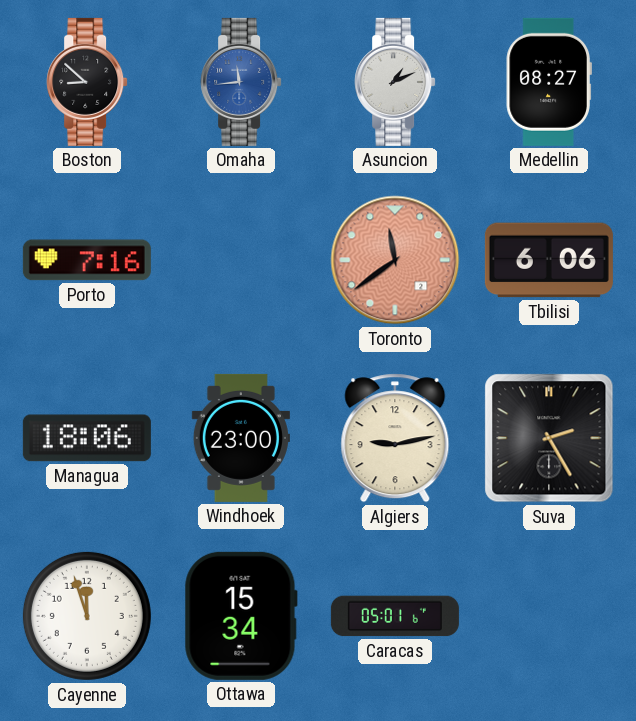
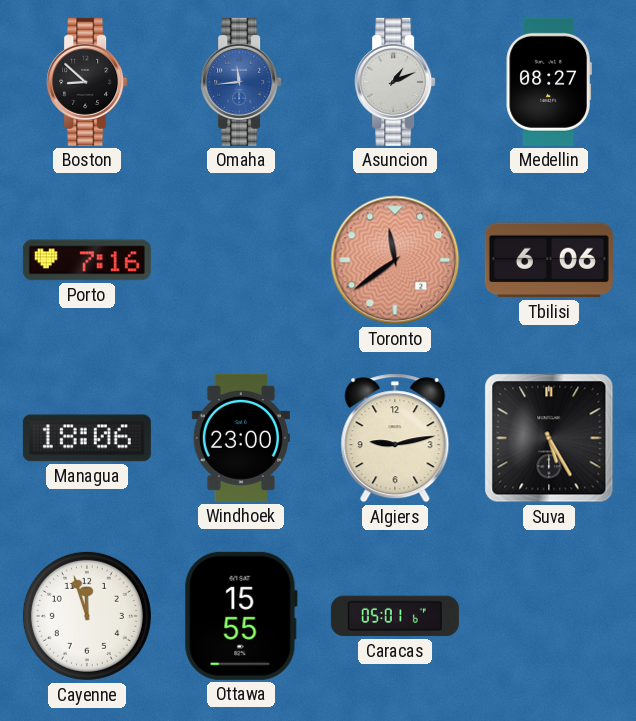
Suva: 2:25 -> 5:25
Ottawa: 15:34 -> 15:55
